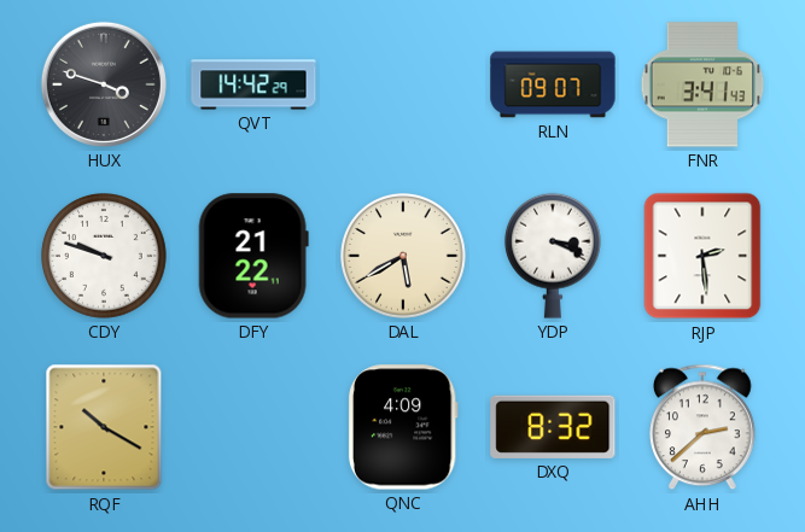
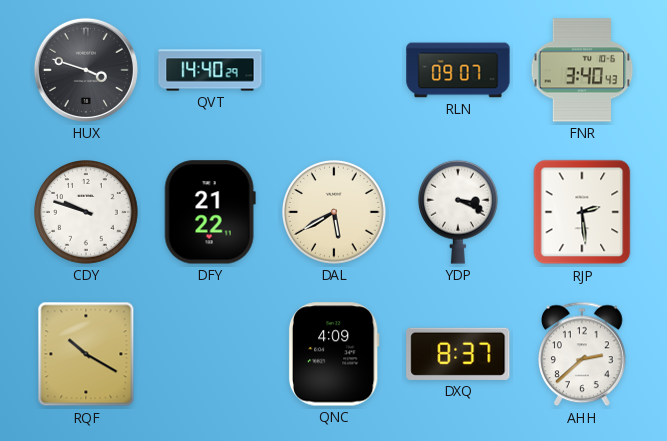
QVT: 14:42 -> 14:40
FNR: 3:41 -> 3:40
DXQ: 8:32 -> 8:37
